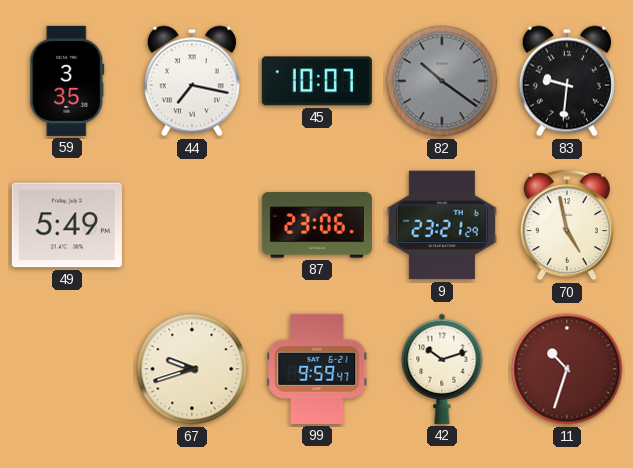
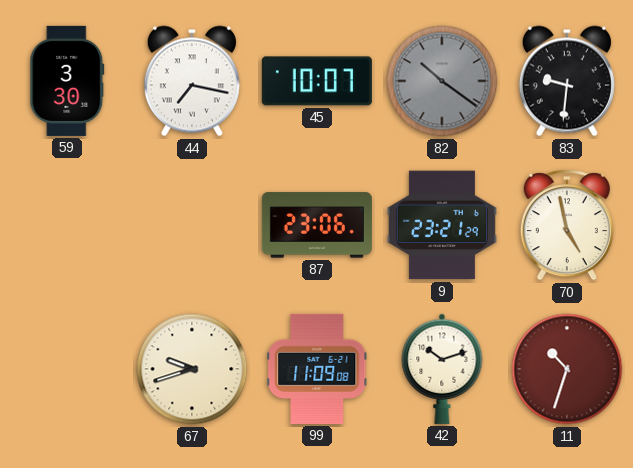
59: 3:35 -> 3:30
49: 5:49 -> none
99: 9:59 -> 11:09
